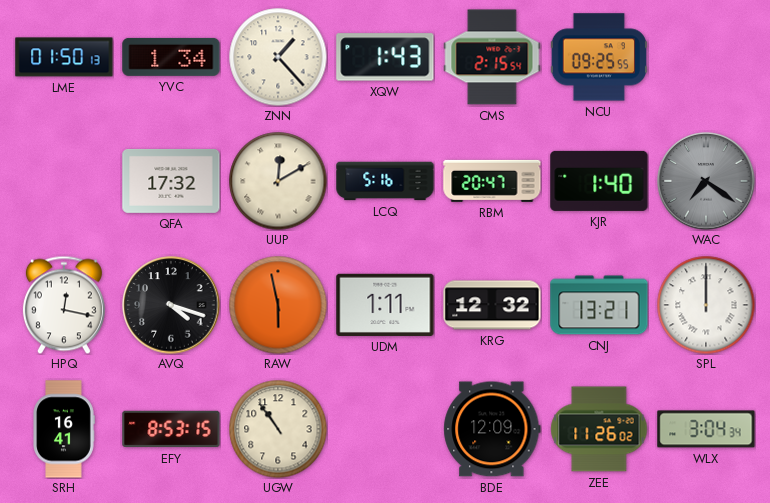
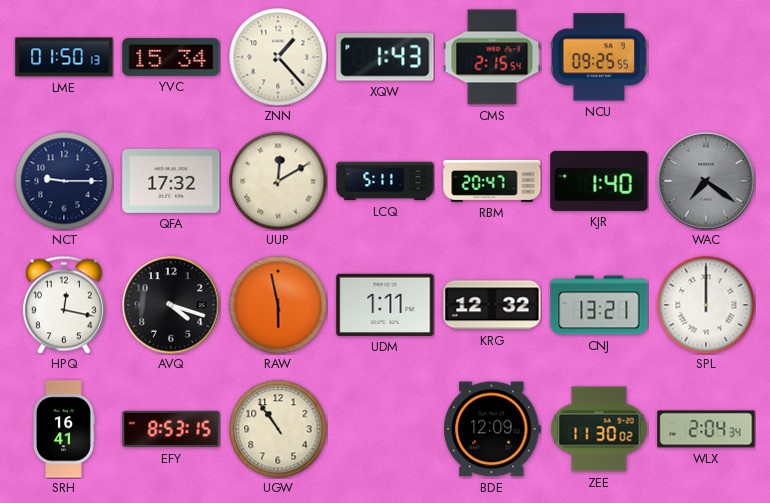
YVC: 1:34 -> 15:34
NCT: none -> 9:15
LCQ: 5:16 -> 5:11
ZEE: 11:26 -> 11:30
WLX: 3:04 -> 2:04
